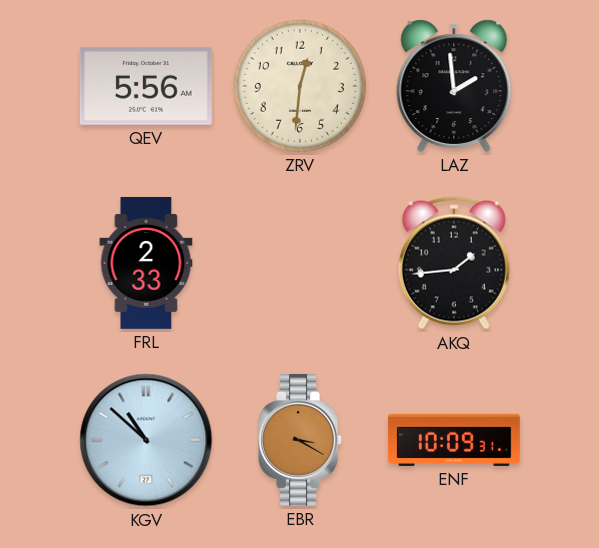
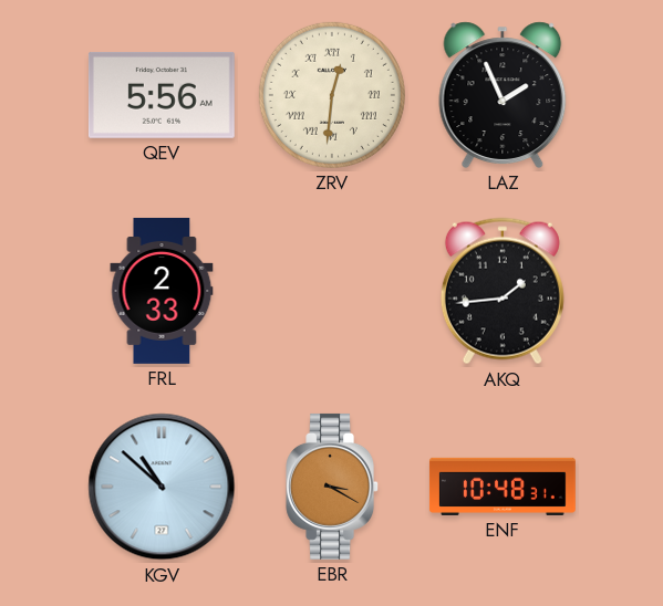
ZRV numerals: Arabic -> Roman
LAZ: 1:59 -> 1:56
ENF: 10:09 -> 10:48
